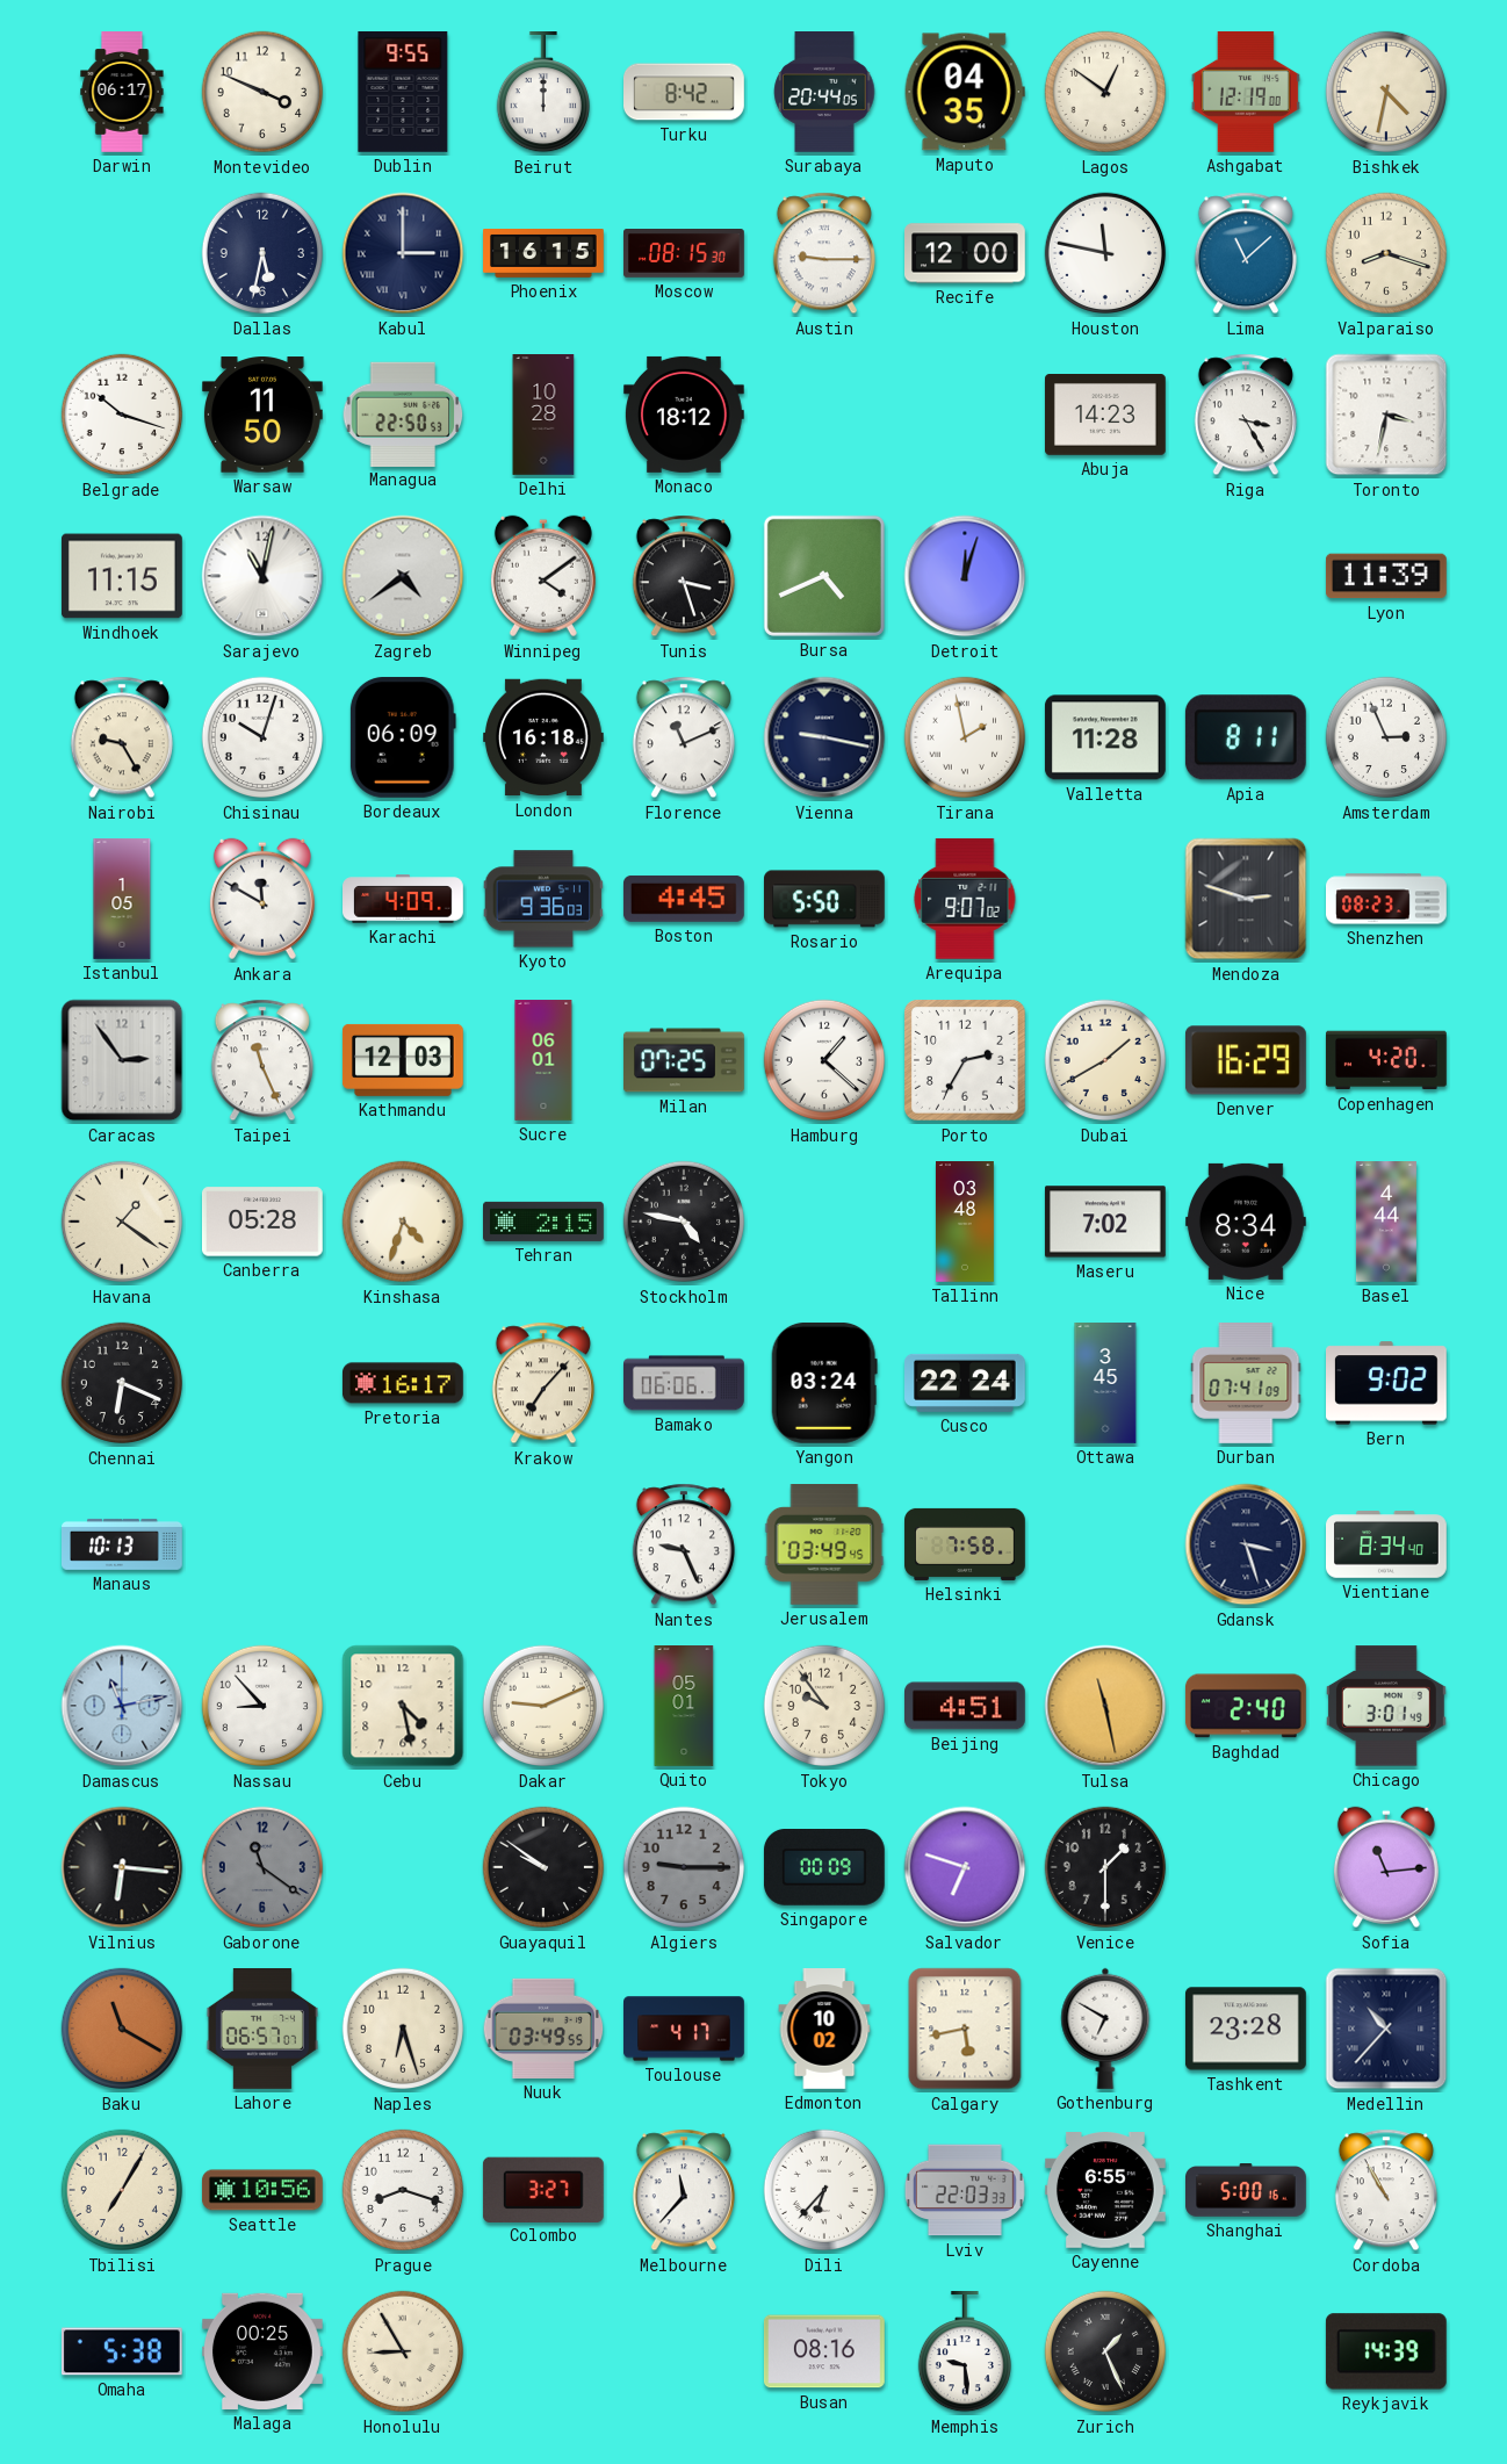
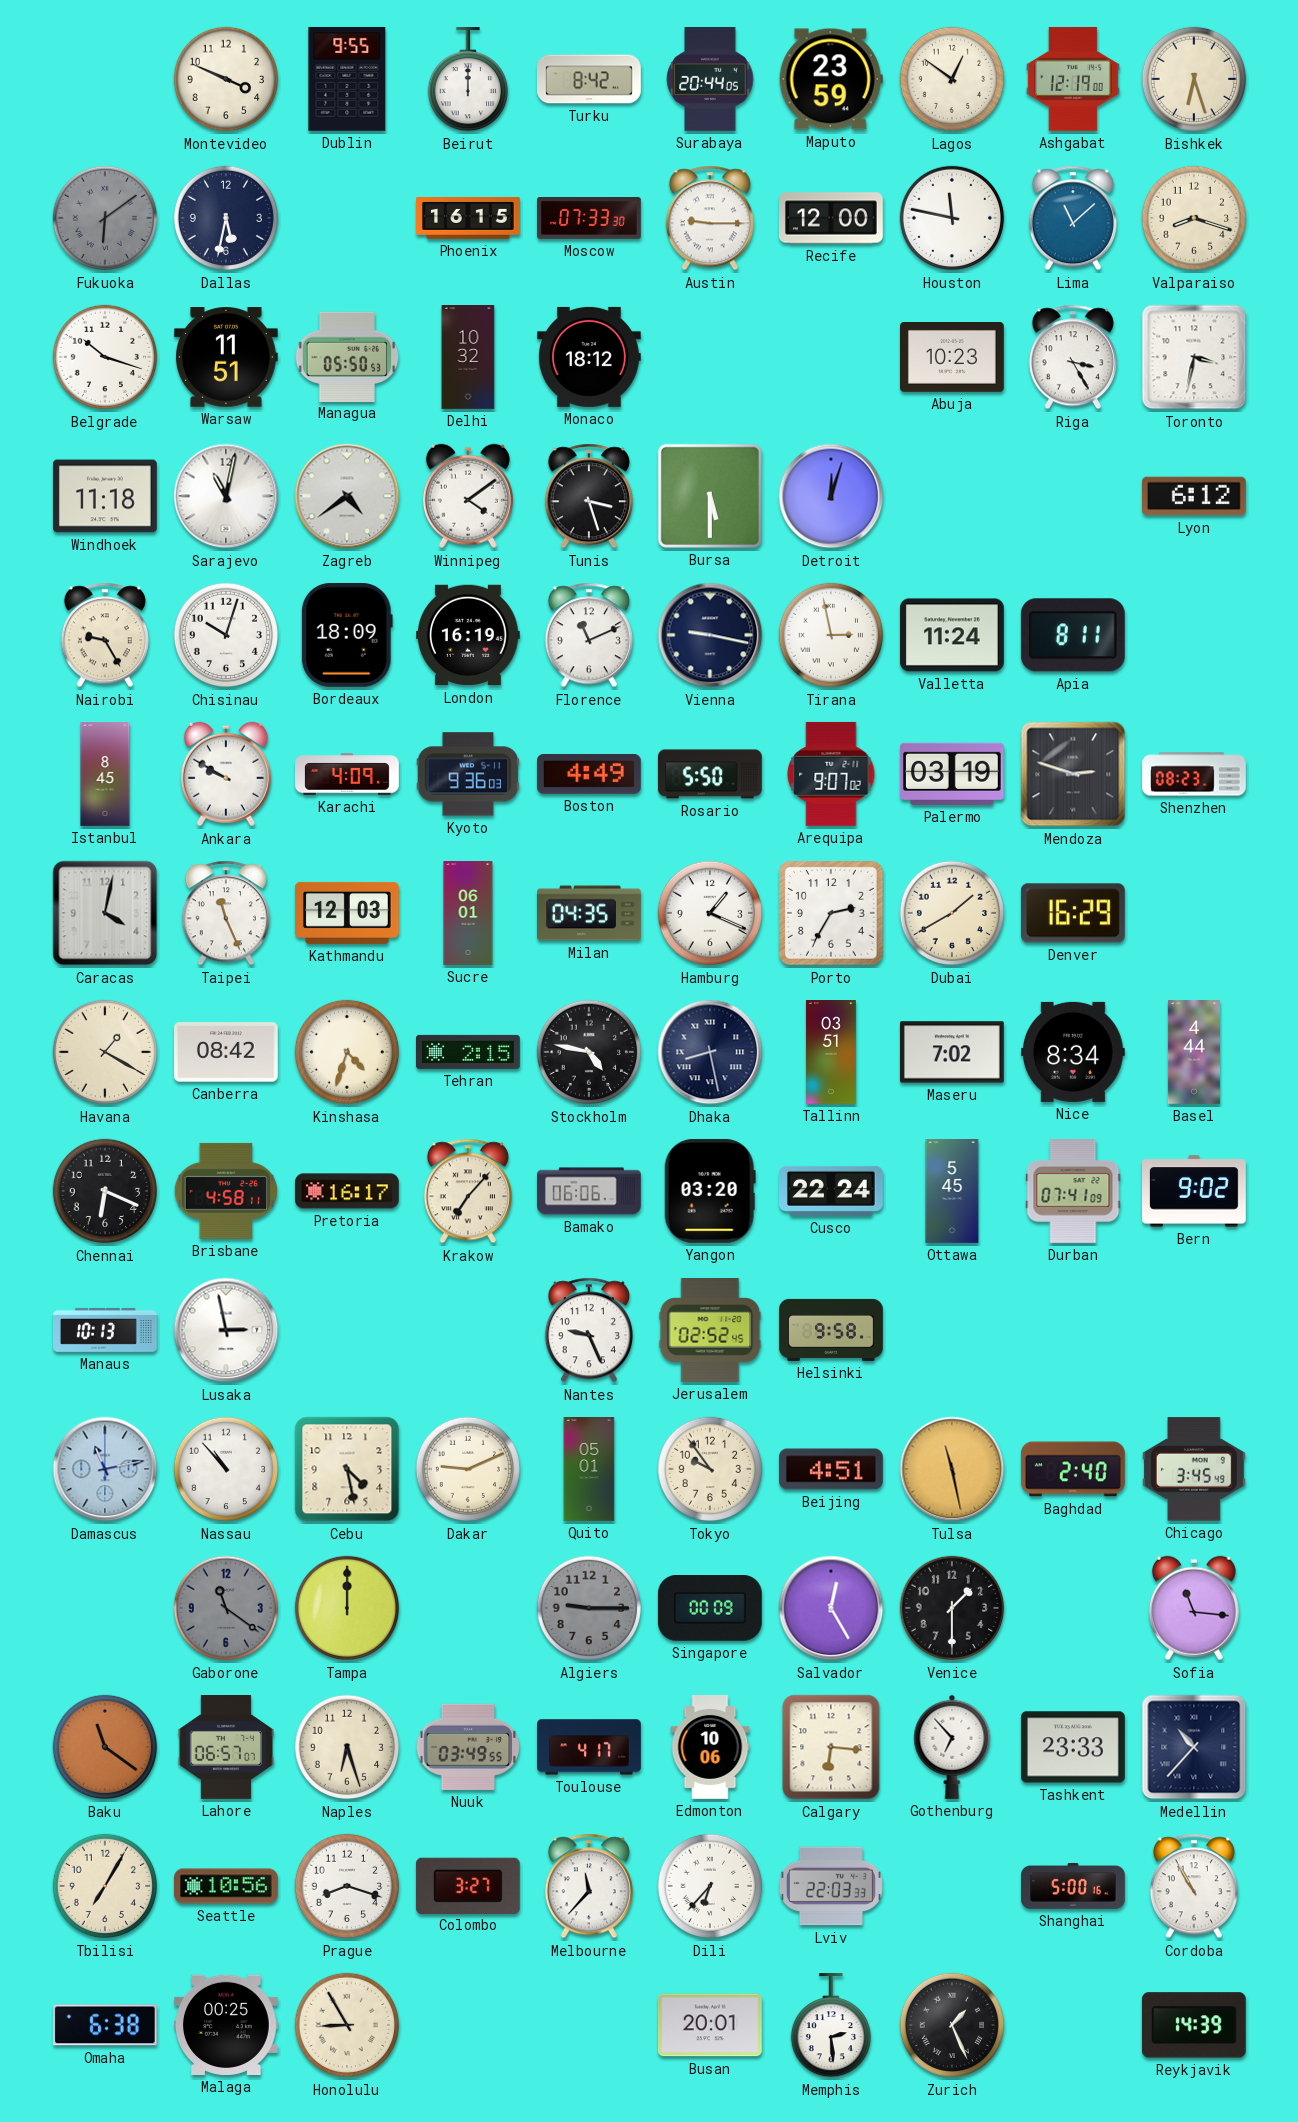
Darwin: 06:17 -> none
Maputo: 04:35 -> 23:59
Bishkek: 4:32 -> 6:27
Fukuoka: none -> 6:09
Kabul: 3:00 -> none
Moscow: 08:15 -> 07:33
Warsaw: 11:50 -> 11:51
Managua: 22:50 -> 05:50
Delhi: 10:28 -> 10:32
Abuja: 14:23 -> 10:23
Windhoek: 11:15 -> 11:18
Bursa: 4:41 -> 5:30
Lyon: 11:39 -> 6:12
Bordeaux: 06:09 -> 18:09
London: 16:18 -> 16:19
Tirana: 1:58 -> 2:58
Valletta: 11:28 -> 11:24
Amsterdam: 2:56 -> none
Istanbul: 1:05 -> 8:45
Ankara: 11:50 -> 9:50
Boston: 4:45 -> 4:49
Palermo: none -> 03:19
Caracas: 2:54 -> 4:02
Milan: 07:25 -> 04:35
Hamburg: 1:22 -> 1:19
Copenhagen: 4:20 -> none
Havana: 1:21 -> 1:20
Canberra: 05:28 -> 08:42
Dhaka: none -> 8:28
Tallinn: 03:48 -> 03:51
Brisbane: none -> 4:58
Yangon: 03:24 -> 03:20
Ottawa: 3:45 -> 5:45
Lusaka: none -> 2:58
Jerusalem: 03:49 -> 02:52
Helsinki: 7:58 -> 9:58
Gdansk: 3:27 -> none
Vientiane: 8:34 -> none
Nassau: 8:53 -> 10:53
Chicago: 3:01 -> 3:45
Vilnius: 6:16 -> none
Tampa: none -> 12:00
Guayaquil: 9:51 -> none
Salvador: 6:48 -> 12:25
Sofia: 11:14 -> 11:16
Baku: 11:20 -> 11:21
Edmonton: 10:02 -> 10:06
Calgary: 5:43 -> 6:16
Gothenburg: 6:50 -> 6:53
Tashkent: 23:28 -> 23:33
Cayenne: 6:55 -> none
Omaha: 5:38 -> 6:38
Busan: 08:16 -> 20:01
Memphis: 9:29 -> 2:29
